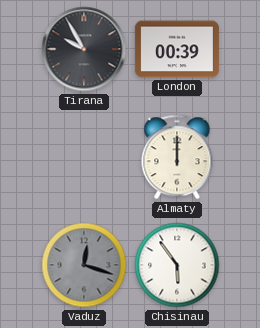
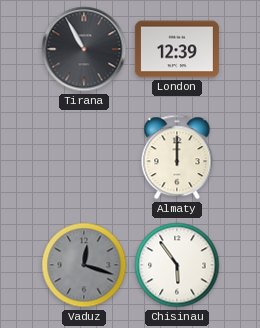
Tirana: 9:55 -> 10:55
London: 00:39 -> 12:39
